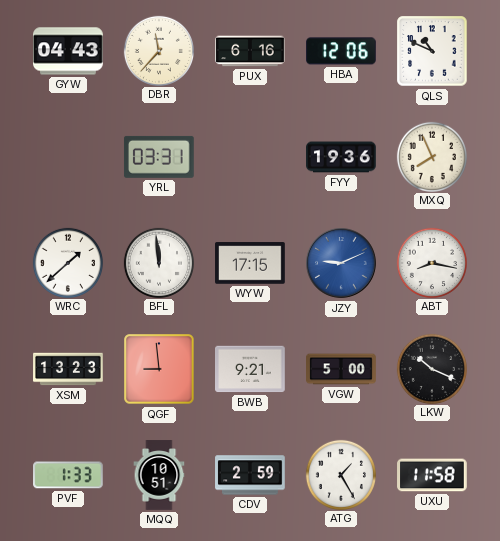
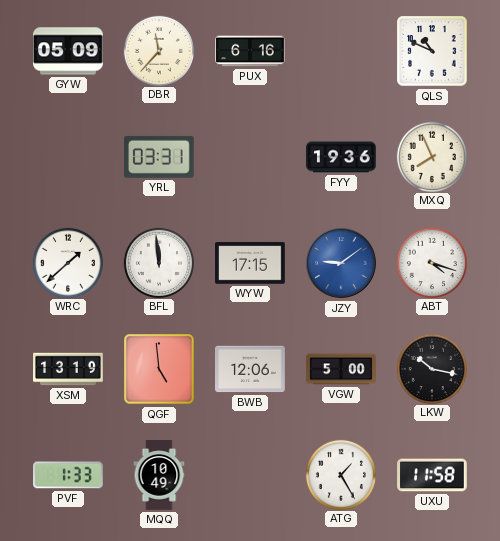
GYW: 04:43 -> 05:09
HBA: 12:06 -> none
JZY: 9:11 -> 9:09
ABT: 8:17 -> 4:18
XSM: 13:23 -> 13:19
QGF: 8:59 -> 4:59
BWB: 9:21 -> 12:06
LKW: 10:19 -> 10:17
MQQ: 10:51 -> 10:49
CDV: 2:59 -> none
